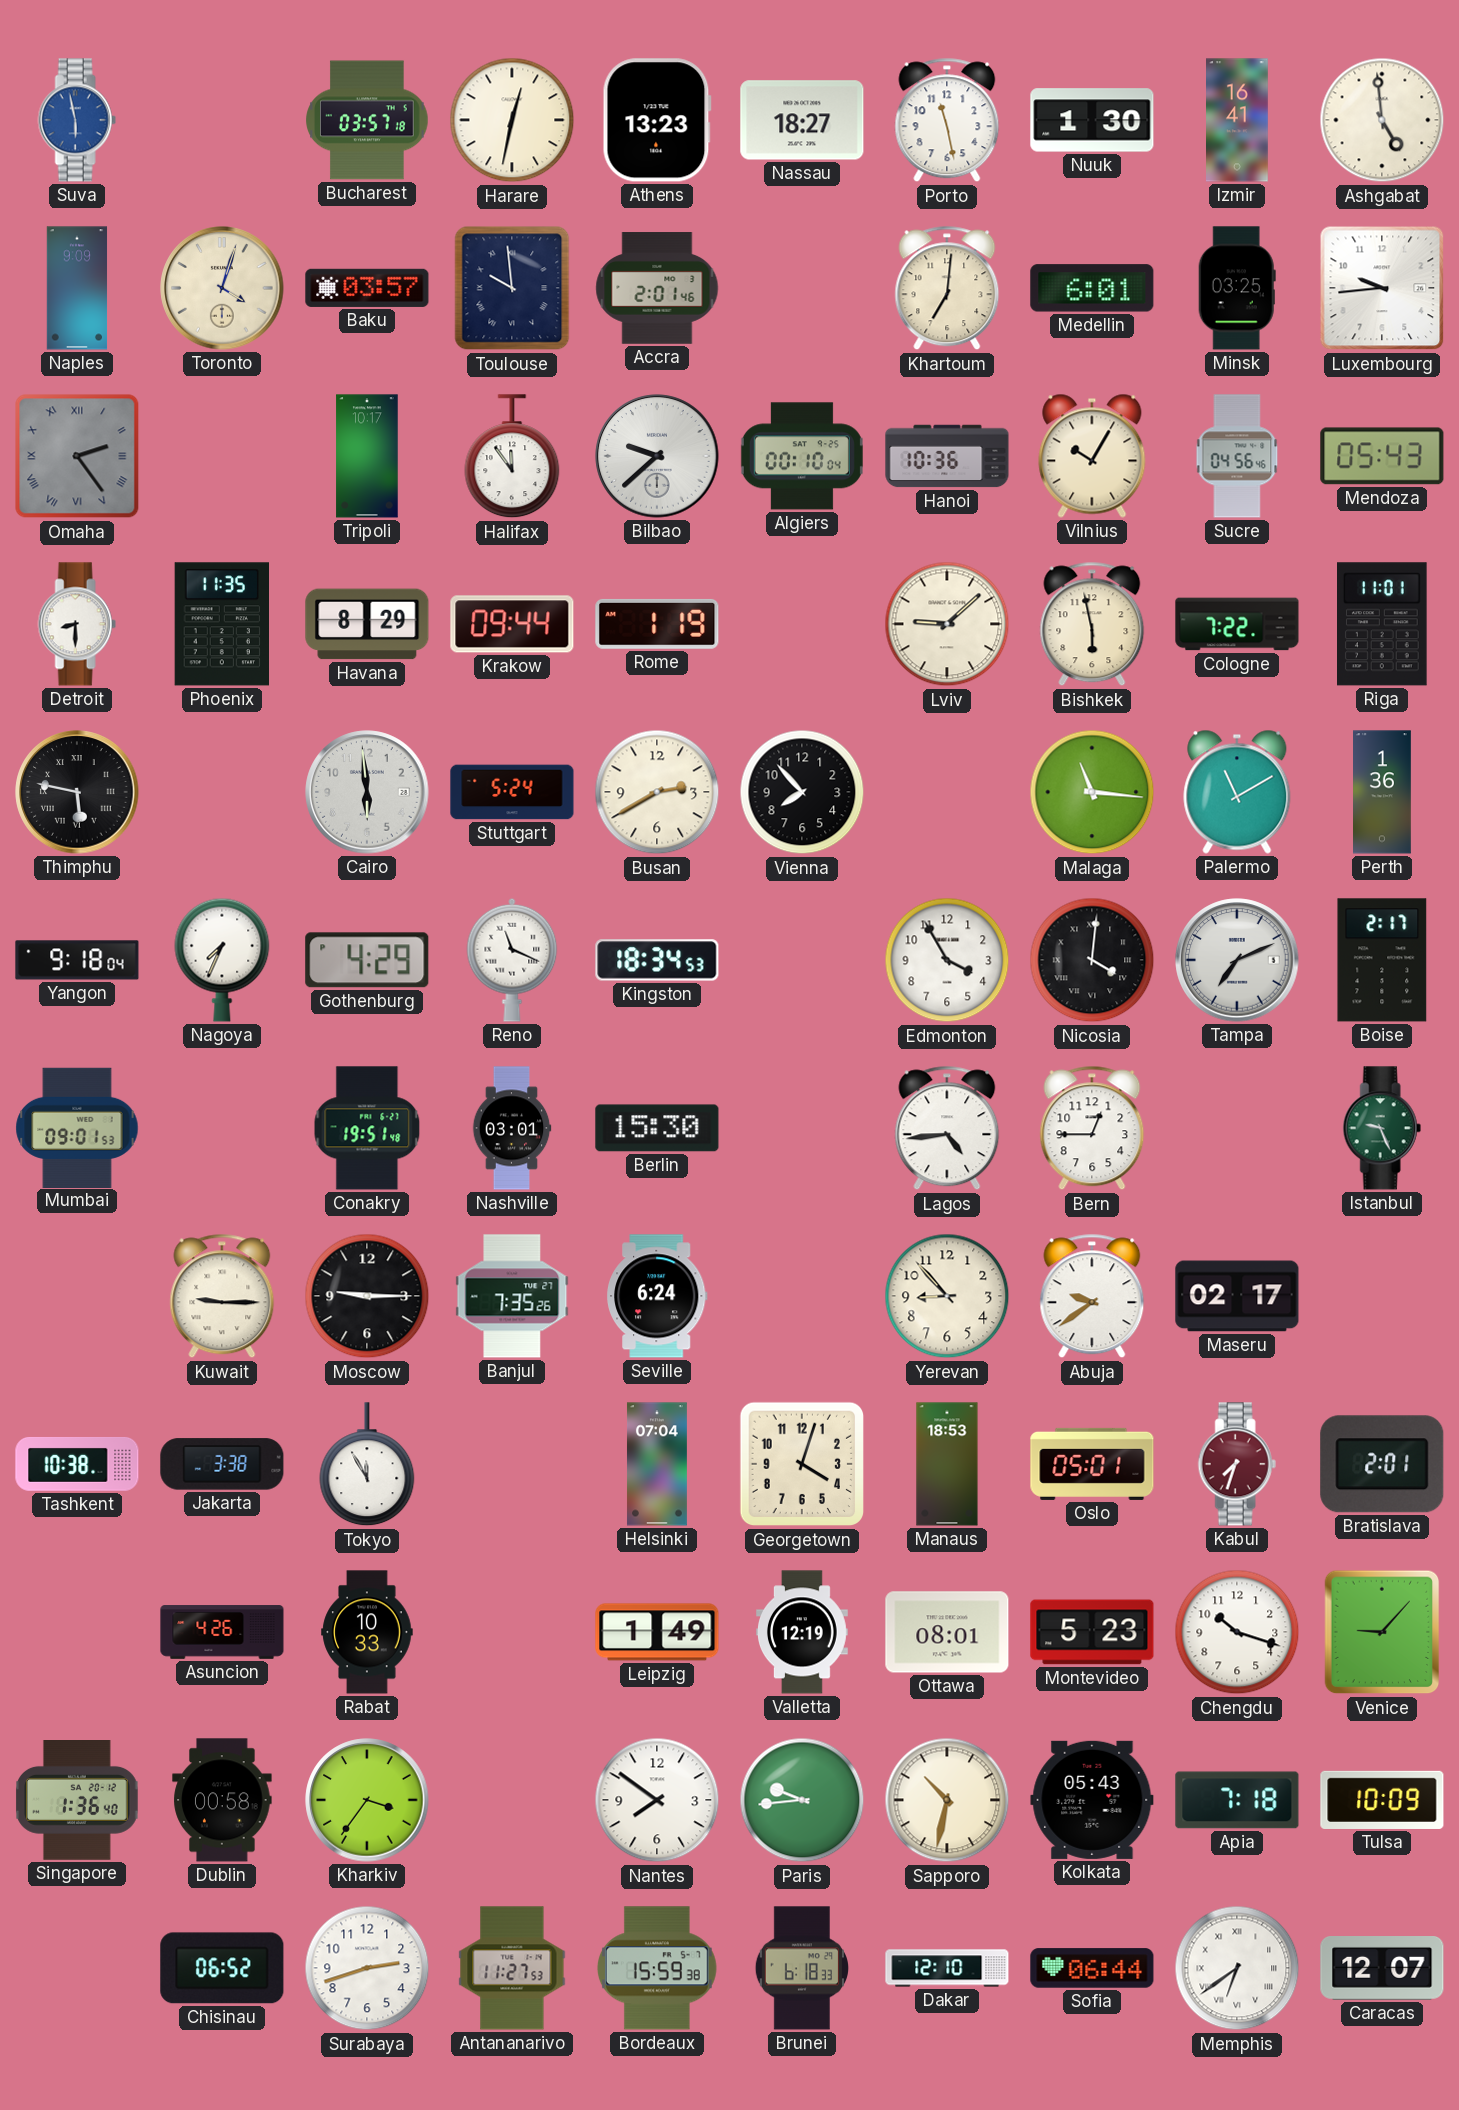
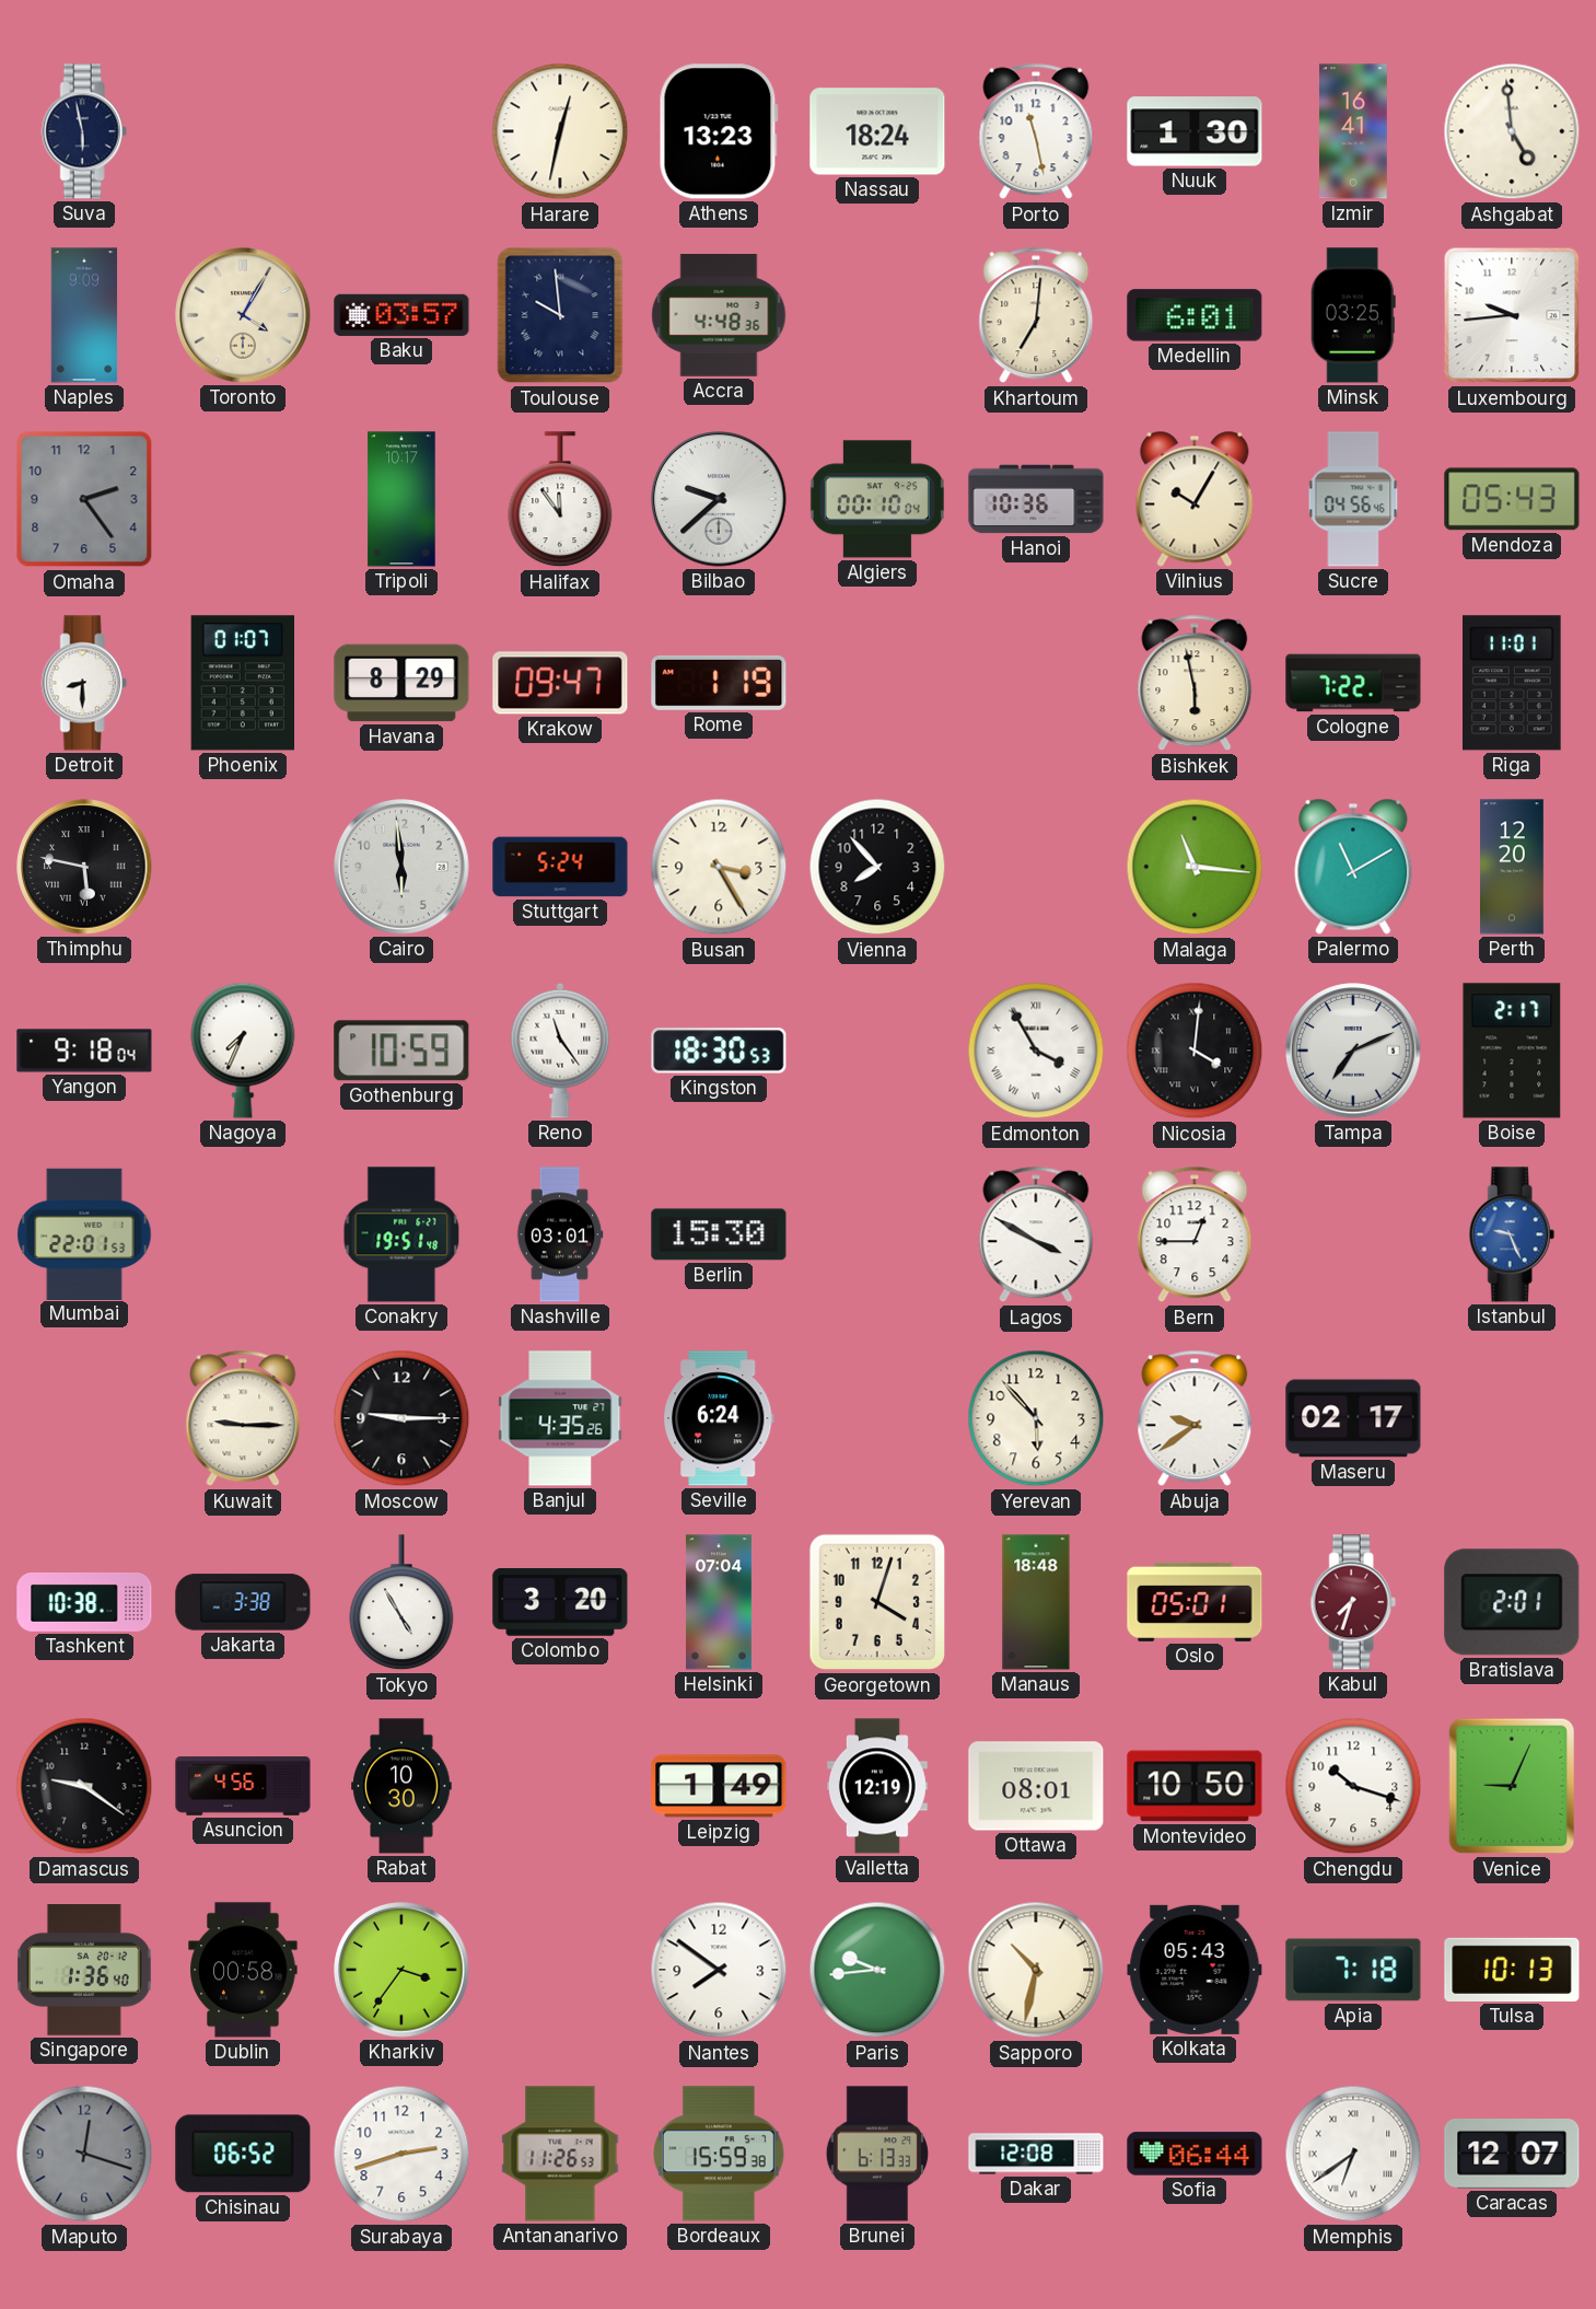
Suva dial: blue -> navy
Bucharest: 03:57 -> none
Nassau: 18:27 -> 18:24
Toronto: 4:03 -> 4:05
Accra: 2:01 -> 4:48
Omaha numerals: Roman -> Arabic
Phoenix: 11:35 -> 01:07
Krakow: 09:44 -> 09:47
Lviv: 9:08 -> none
Busan: 2:40 -> 3:25
Perth: 1:36 -> 12:20
Gothenburg: 4:29 -> 10:59
Reno: 11:19 -> 11:24
Kingston: 18:34 -> 18:30
Edmonton numerals: Arabic -> Roman
Mumbai: 09:01 -> 22:01
Lagos: 4:44 -> 3:50
Istanbul dial: green -> blue
Banjul: 7:35 -> 4:35
Yerevan: 8:53 -> 5:53
Tokyo: 11:55 -> 4:55
Colombo: none -> 3:20
Manaus: 18:53 -> 18:48
Damascus: none -> 9:21
Asuncion: 4:26 -> 4:56
Rabat: 10:33 -> 10:30
Montevideo: 5:23 -> 10:50
Venice: 9:07 -> 9:04
Tulsa: 10:09 -> 10:13
Maputo: none -> 12:18
Antananarivo: 11:27 -> 11:26
Brunei: 6:18 -> 6:13
Dakar: 12:10 -> 12:08
